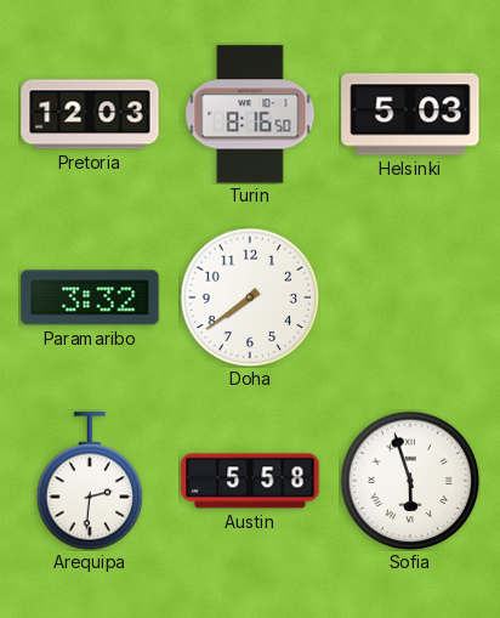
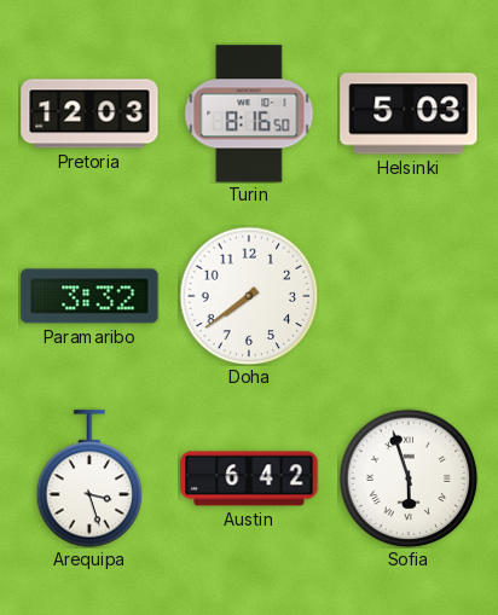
Arequipa: 2:31 -> 3:27
Austin: 5:58 -> 6:42
